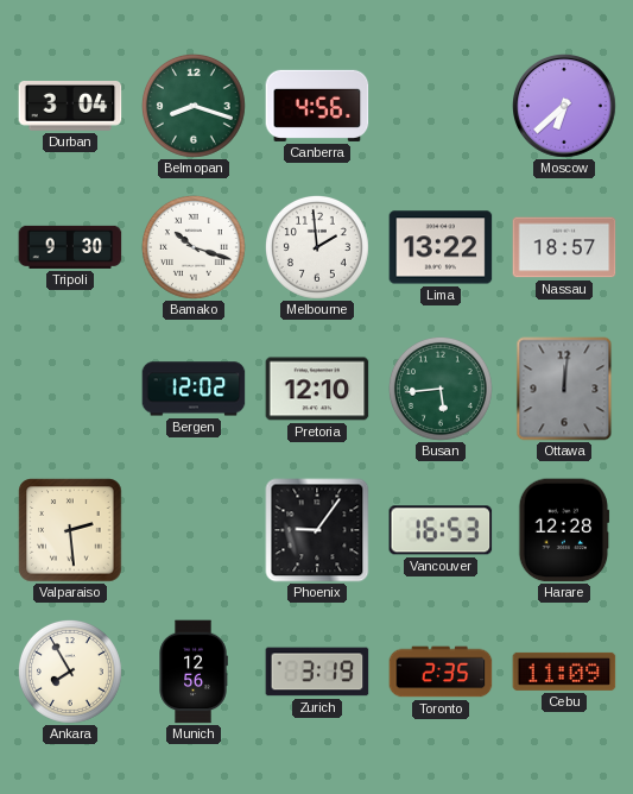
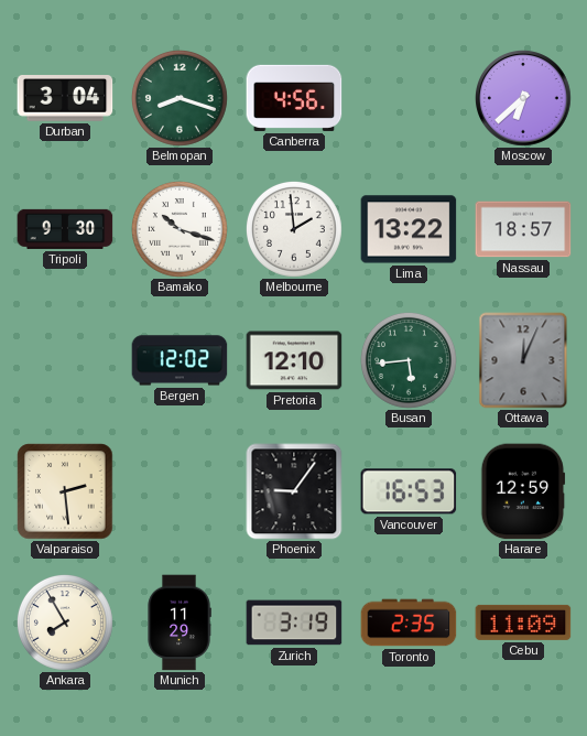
Ottawa: 12:01 -> 12:04
Harare: 12:28 -> 12:59
Munich: 12:56 -> 11:29
